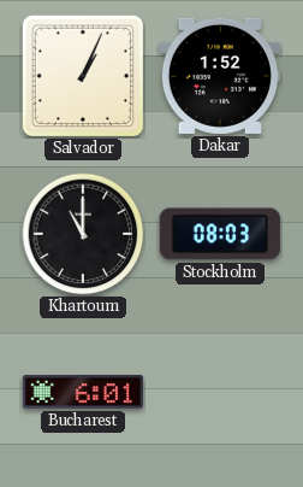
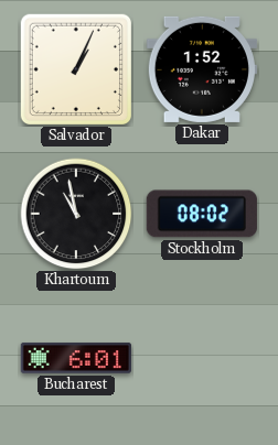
Khartoum: 11:00 -> 10:58
Stockholm: 08:03 -> 08:02
